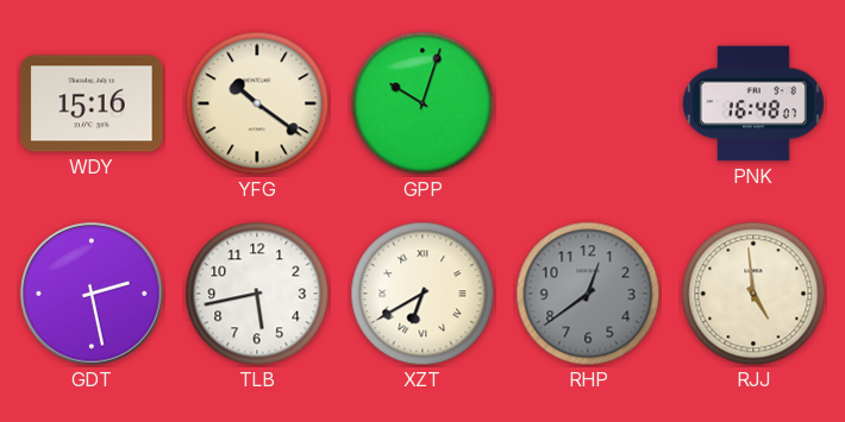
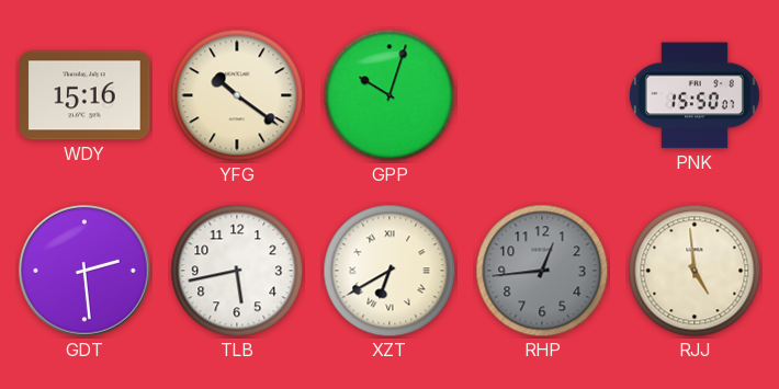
PNK: 16:48 -> 15:50
GDT: 2:28 -> 2:29
RHP: 12:39 -> 12:44
